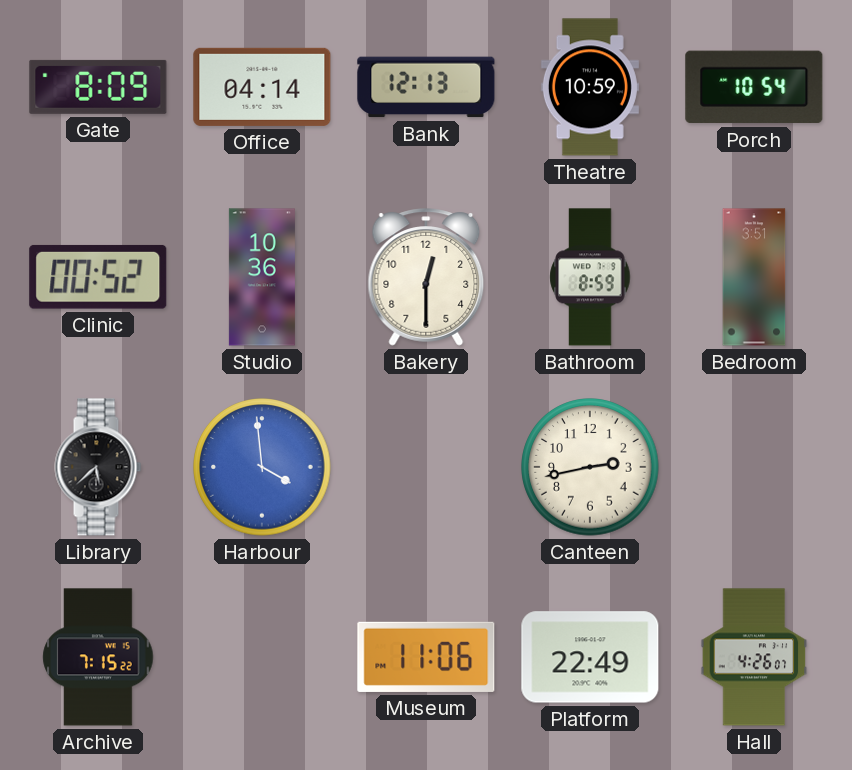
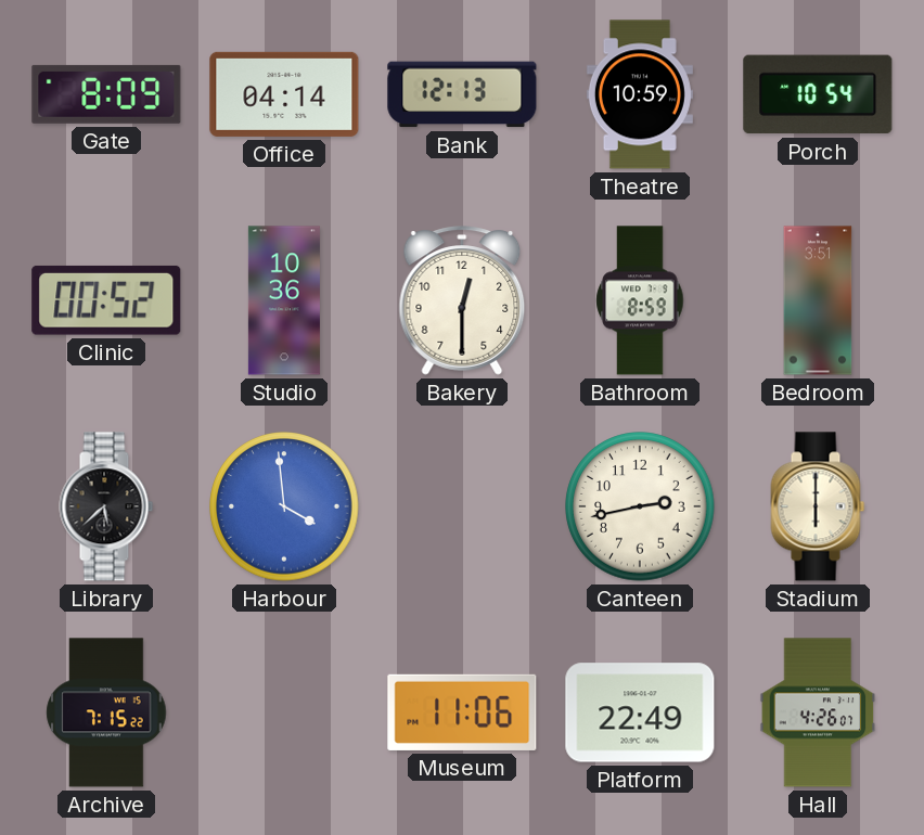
Stadium: none -> 6:00
